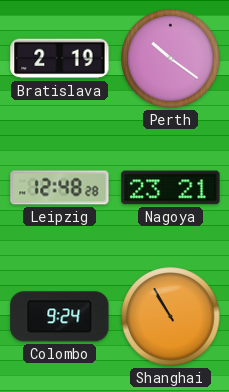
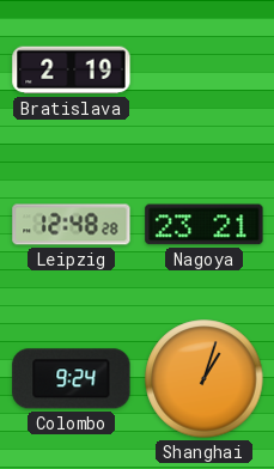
Perth: 10:21 -> none
Shanghai: 10:55 -> 1:03
